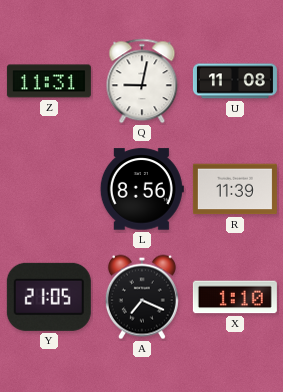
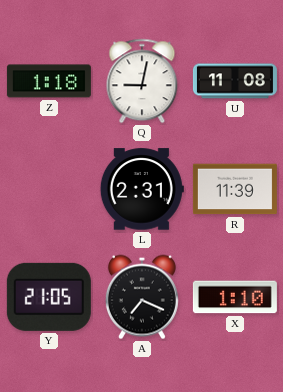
Z: 11:31 -> 1:18
L: 8:56 -> 2:31
